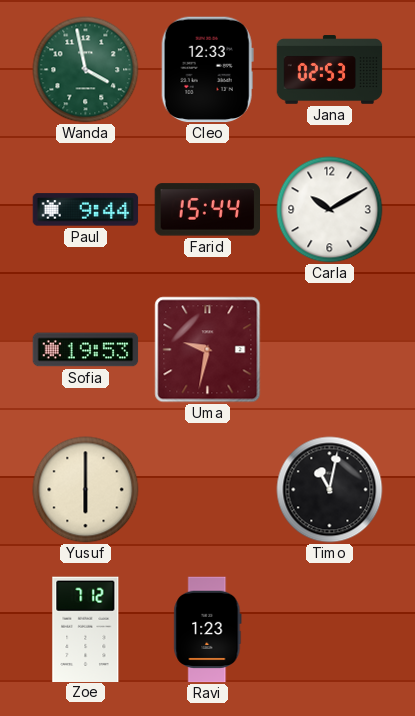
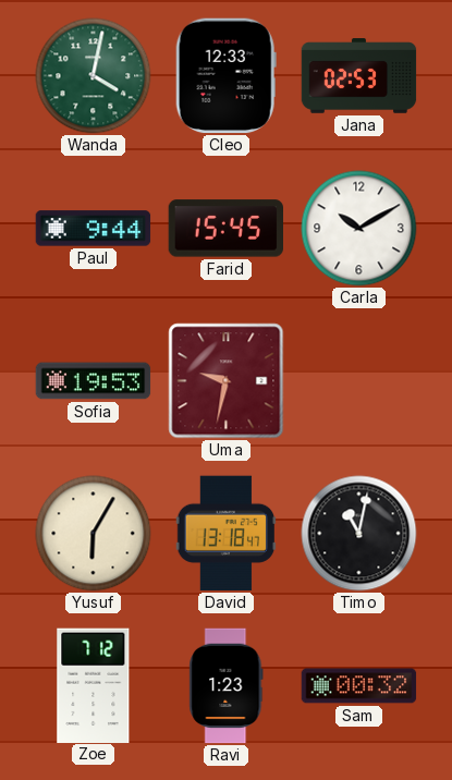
Wanda: 3:58 -> 4:02
Farid: 15:44 -> 15:45
Yusuf: 6:00 -> 6:05
David: none -> 13:18
Sam: none -> 00:32
